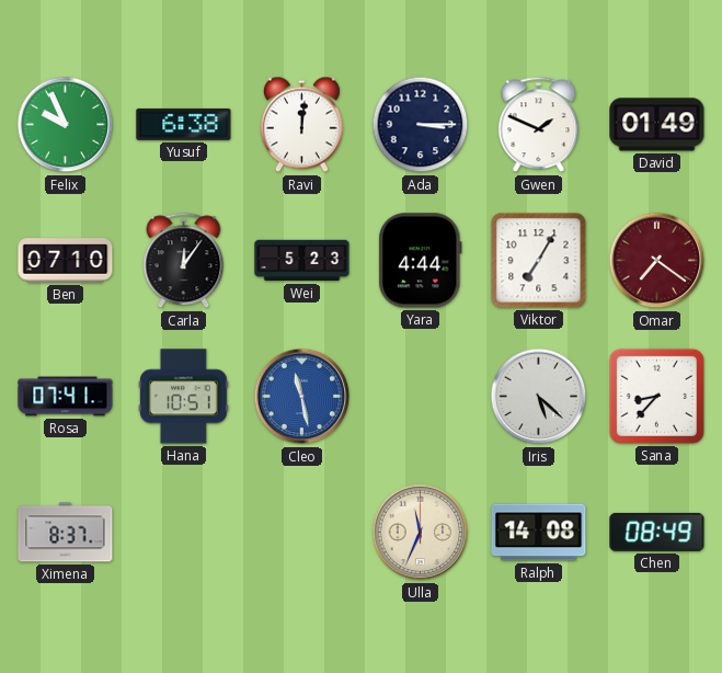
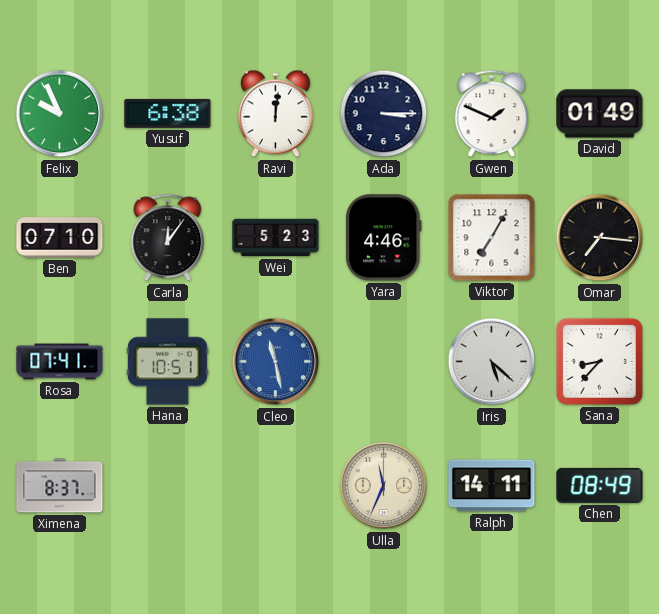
Yara: 4:44 -> 4:46
Omar: 7:21 -> 7:16
Omar dial: burgundy -> black
Ralph: 14:08 -> 14:11
